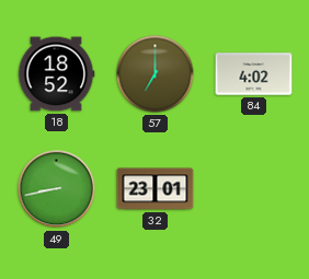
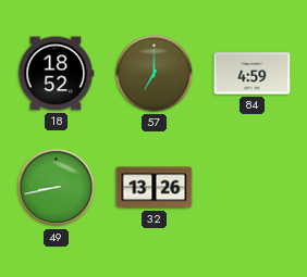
84: 4:02 -> 4:59
32: 23:01 -> 13:26
